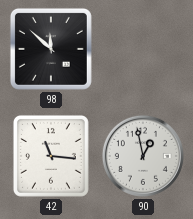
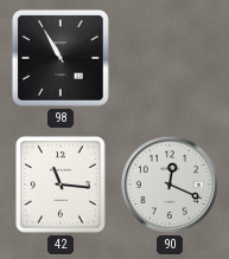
98: 11:52 -> 10:55
90: 12:58 -> 12:19
